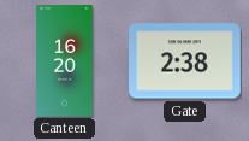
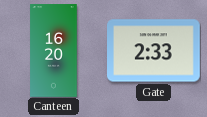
Gate: 2:38 -> 2:33
